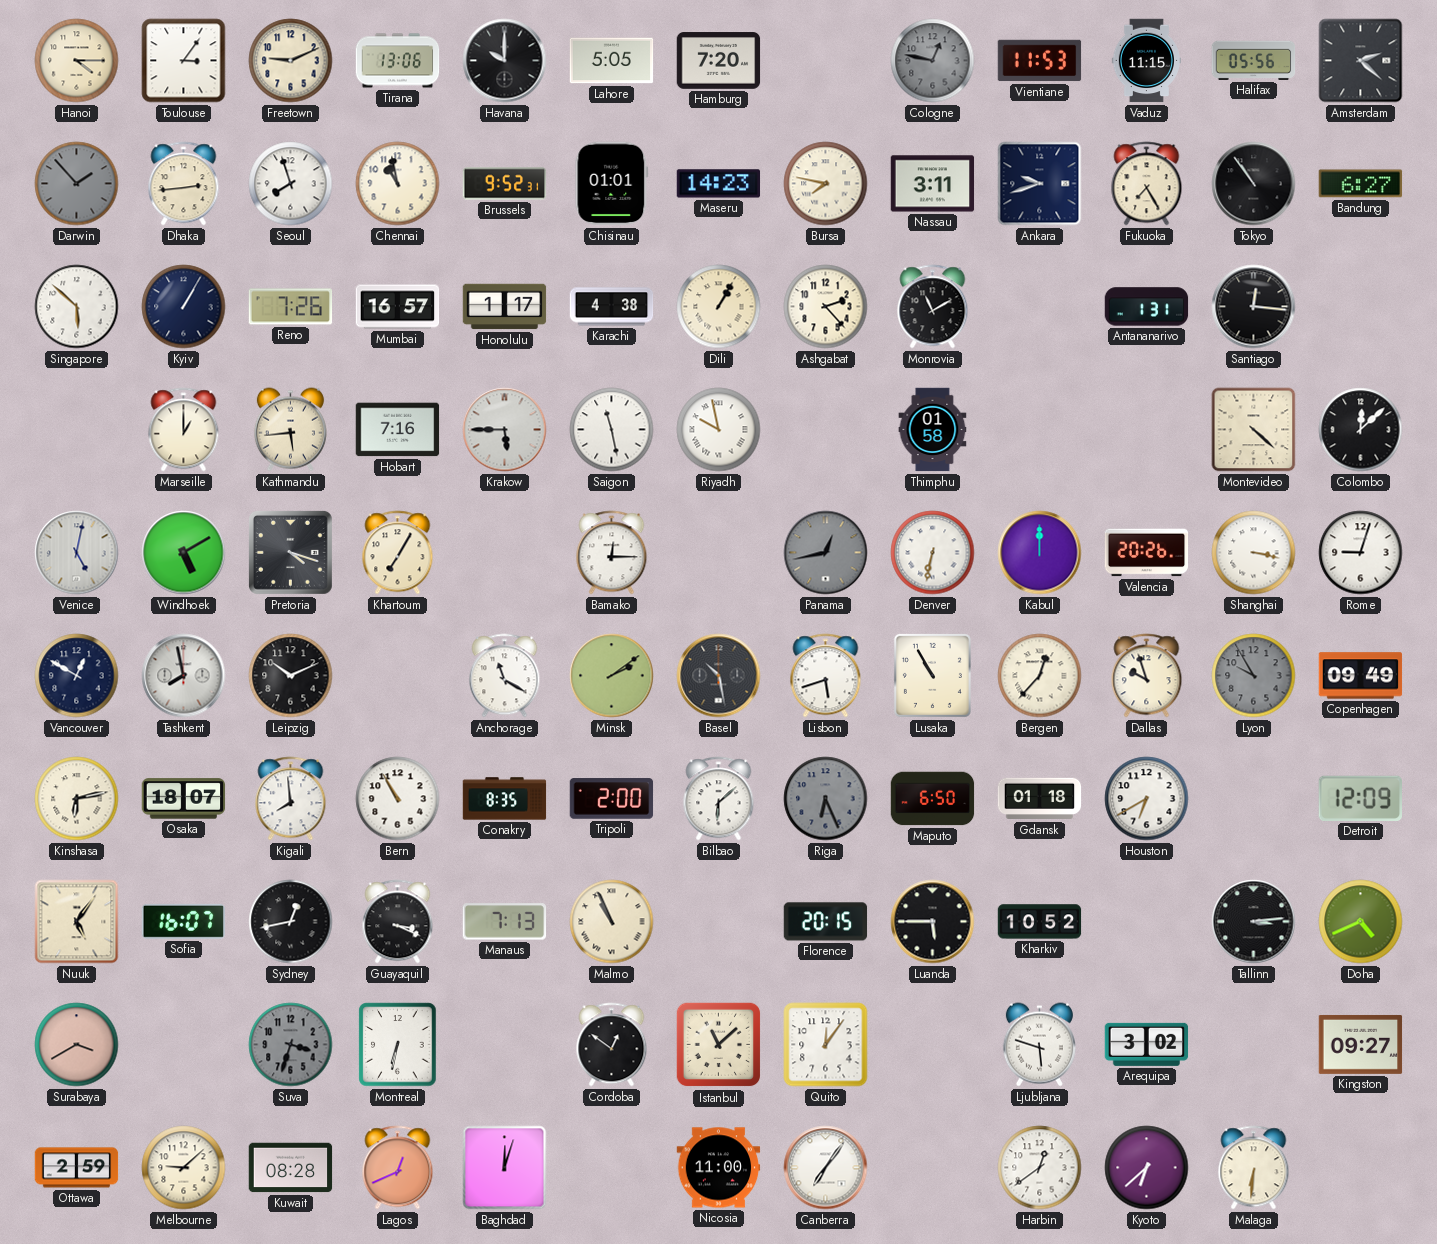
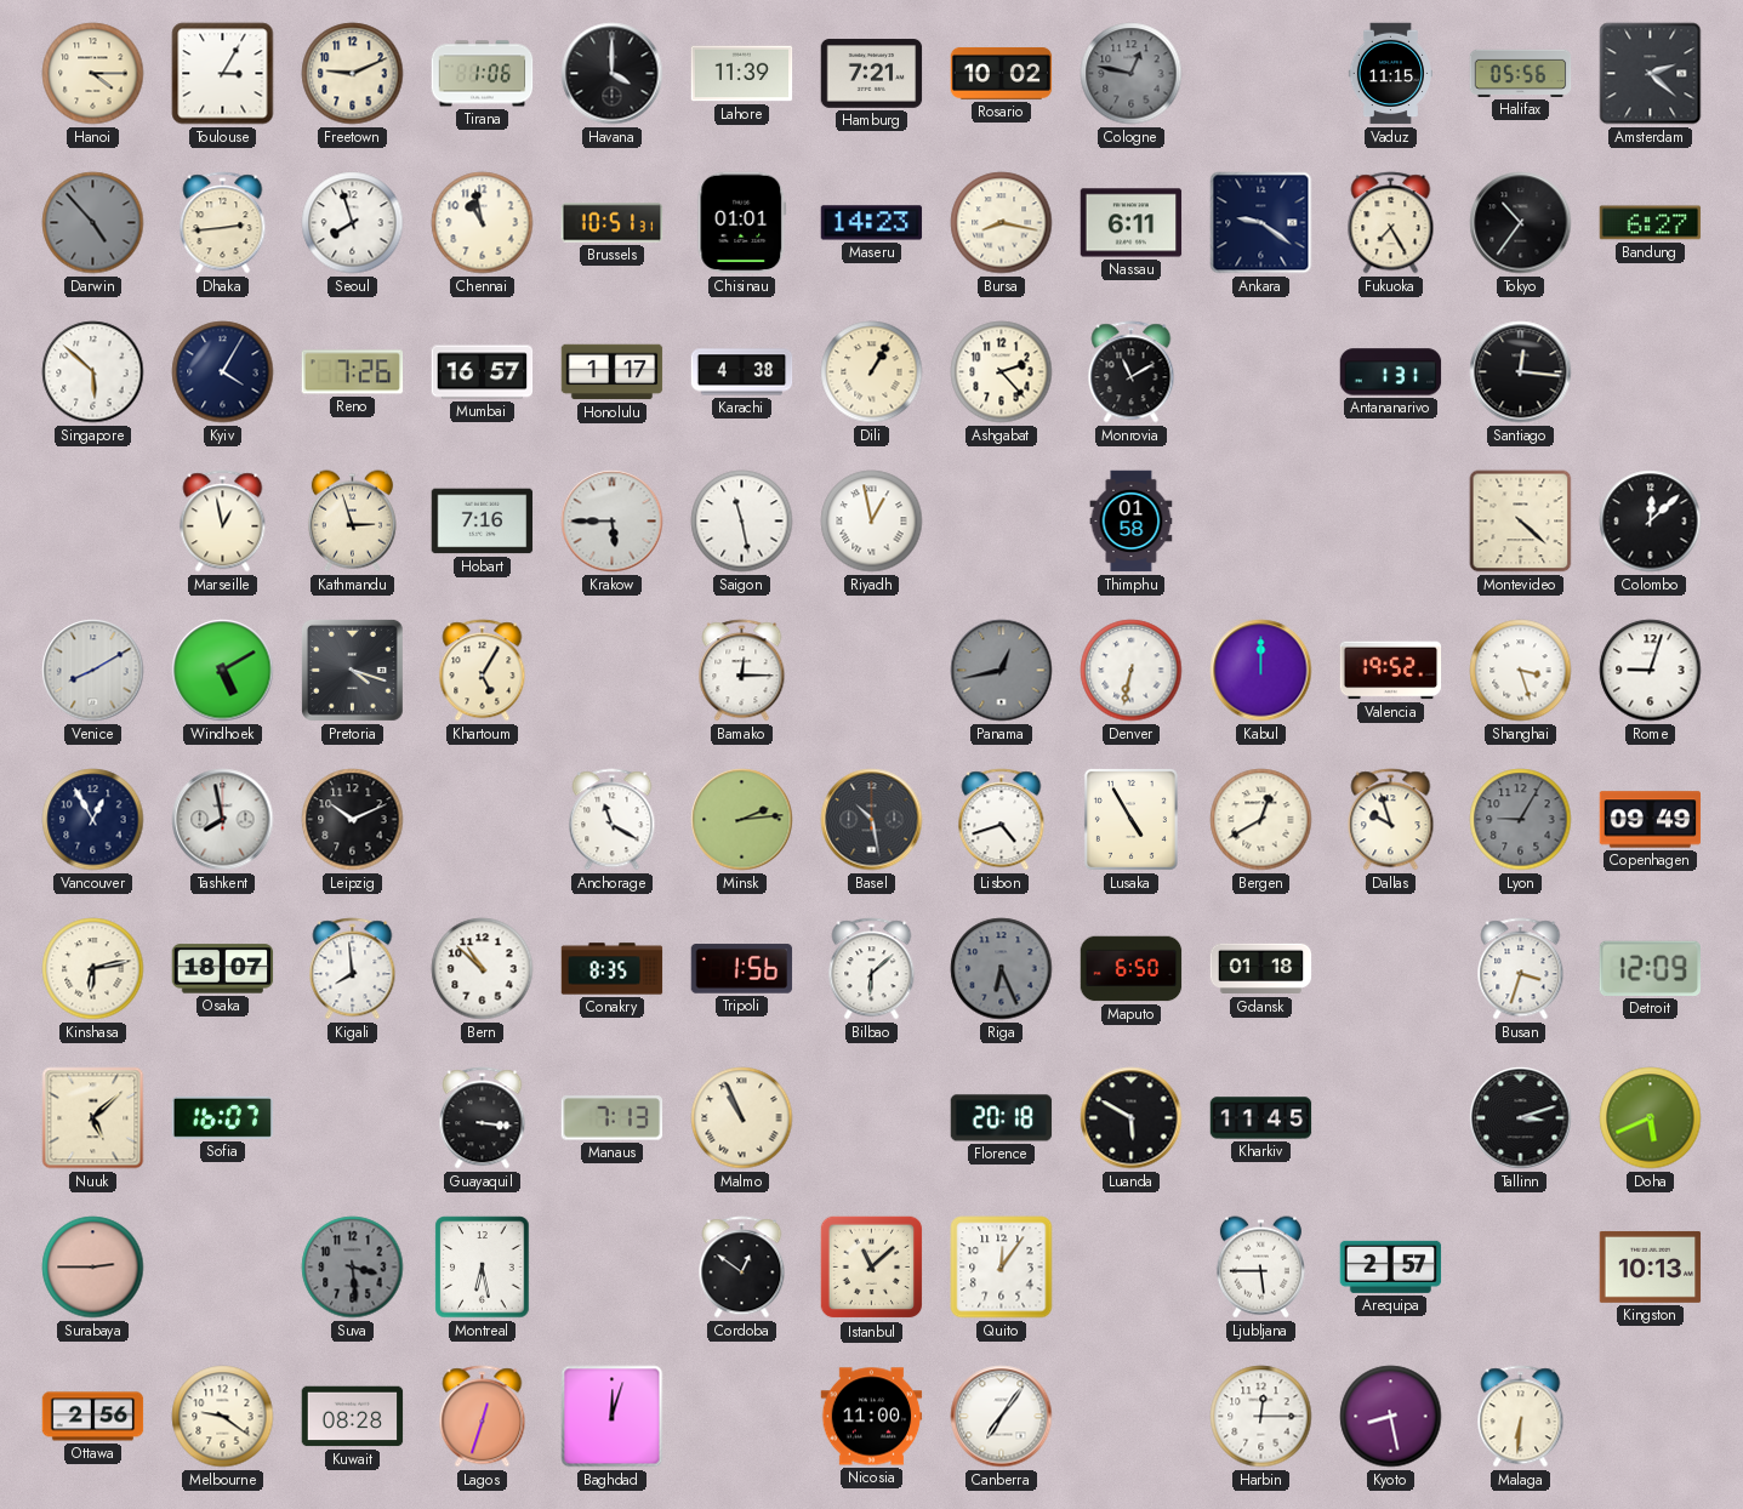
Toulouse: 3:06 -> 3:05
Tirana: 13:06 -> 1:06
Havana: 10:00 -> 4:00
Lahore: 5:05 -> 11:39
Hamburg: 7:20 -> 7:21
Rosario: none -> 10:02
Vientiane: 11:53 -> none
Darwin: 1:53 -> 4:53
Brussels: 9:52 -> 10:51
Bursa: 7:47 -> 8:17
Nassau: 3:11 -> 6:11
Ankara: 9:42 -> 9:21
Tokyo: 10:54 -> 10:36
Kyiv: 1:05 -> 4:05
Marseille: 1:00 -> 12:58
Kathmandu: 5:44 -> 2:57
Riyadh: 9:58 -> 12:58
Venice: 5:02 -> 8:10
Khartoum: 7:05 -> 5:05
Valencia: 20:26 -> 19:52
Shanghai: 3:17 -> 3:27
Vancouver: 12:50 -> 12:55
Minsk: 2:09 -> 2:14
Lisbon: 5:42 -> 4:42
Lusaka: 10:55 -> 4:55
Bergen: 12:37 -> 12:40
Lyon: 9:55 -> 9:05
Bern: 10:55 -> 10:52
Tripoli: 2:00 -> 1:56
Houston: 6:40 -> none
Busan: none -> 3:33
Nuuk: 5:06 -> 5:08
Sydney: 12:43 -> none
Guayaquil: 3:19 -> 3:16
Florence: 20:15 -> 20:18
Luanda: 5:45 -> 5:50
Kharkiv: 10:52 -> 11:45
Tallinn: 3:14 -> 3:12
Doha: 4:41 -> 5:41
Surabaya: 3:40 -> 2:45
Suva: 3:33 -> 3:29
Montreal: 6:32 -> 6:28
Ljubljana: 5:48 -> 5:45
Arequipa: 3:02 -> 2:57
Kingston: 09:27 -> 10:13
Ottawa: 2:59 -> 2:56
Melbourne: 9:08 -> 9:21
Lagos: 12:41 -> 12:33
Harbin: 12:39 -> 12:15
Kyoto: 6:38 -> 8:28
